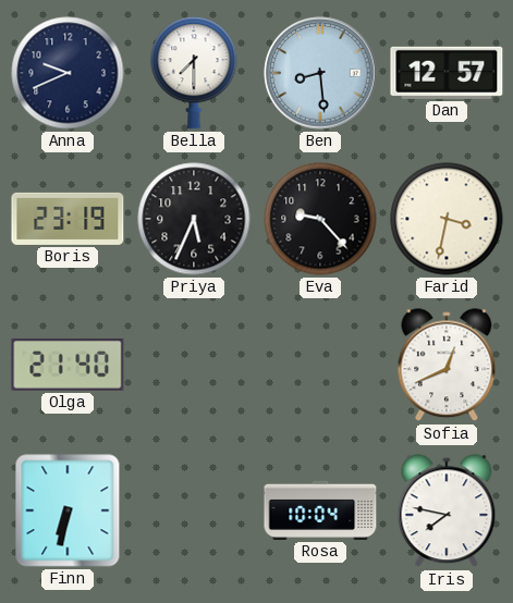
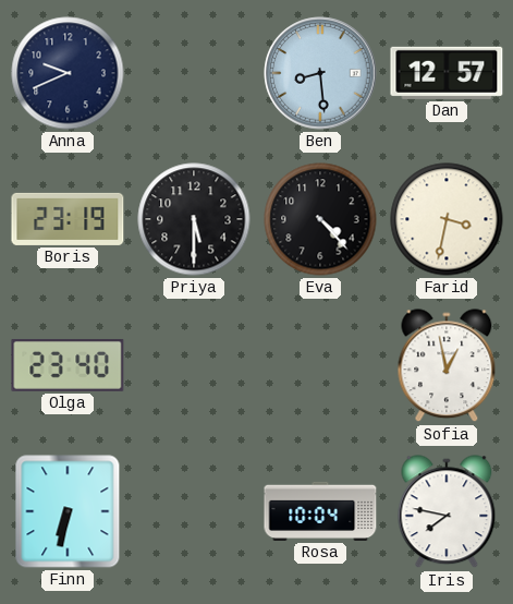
Bella: 7:30 -> none
Priya: 5:34 -> 5:30
Eva: 9:23 -> 4:23
Olga: 21:40 -> 23:40
Sofia: 12:41 -> 12:58
